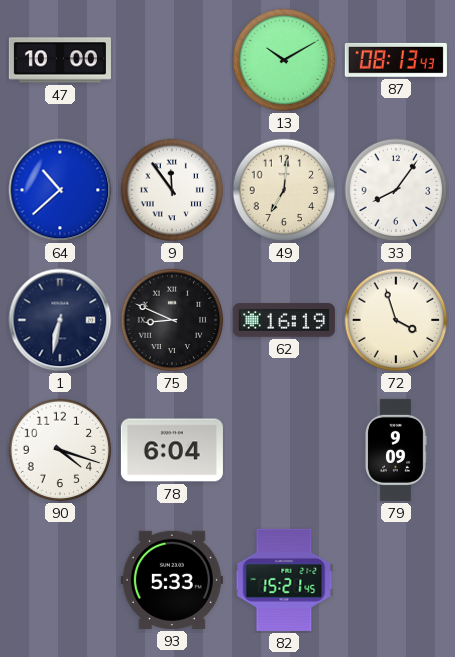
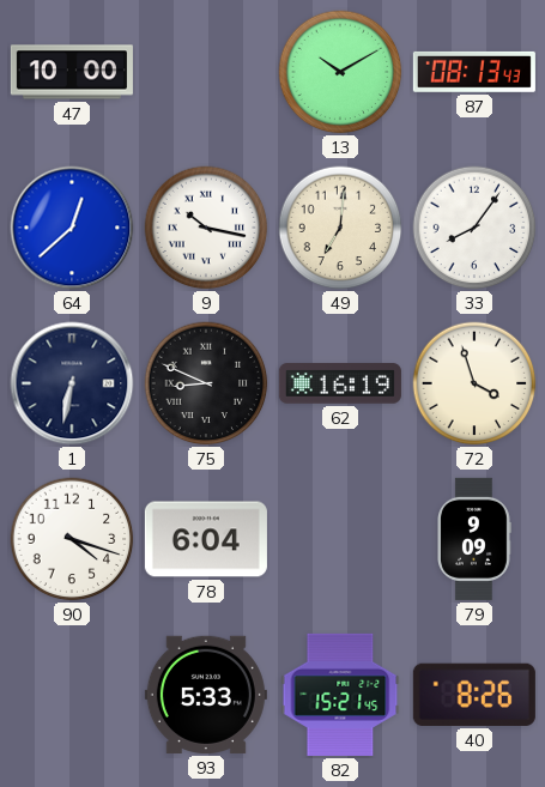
64: 10:38 -> 12:38
9: 11:54 -> 10:17
40: none -> 8:26
